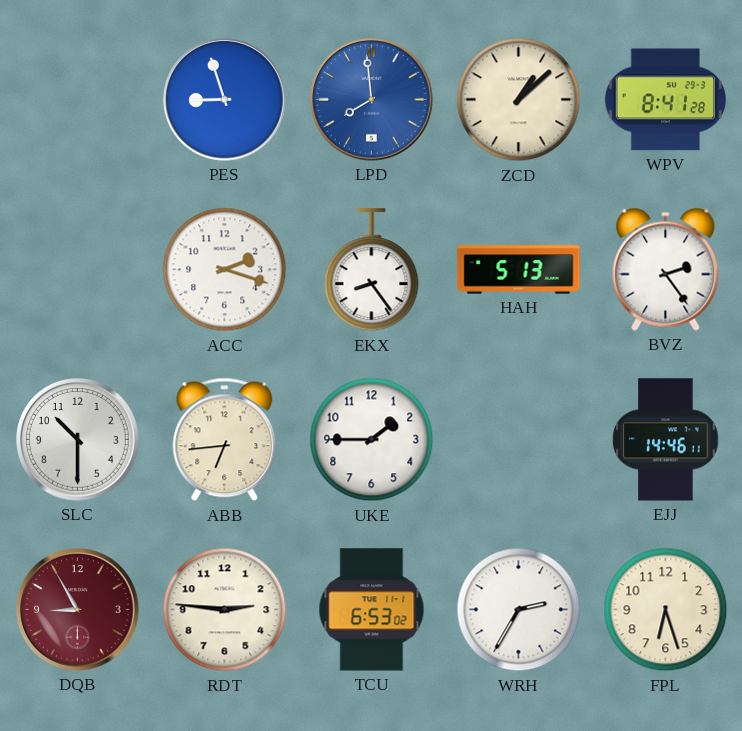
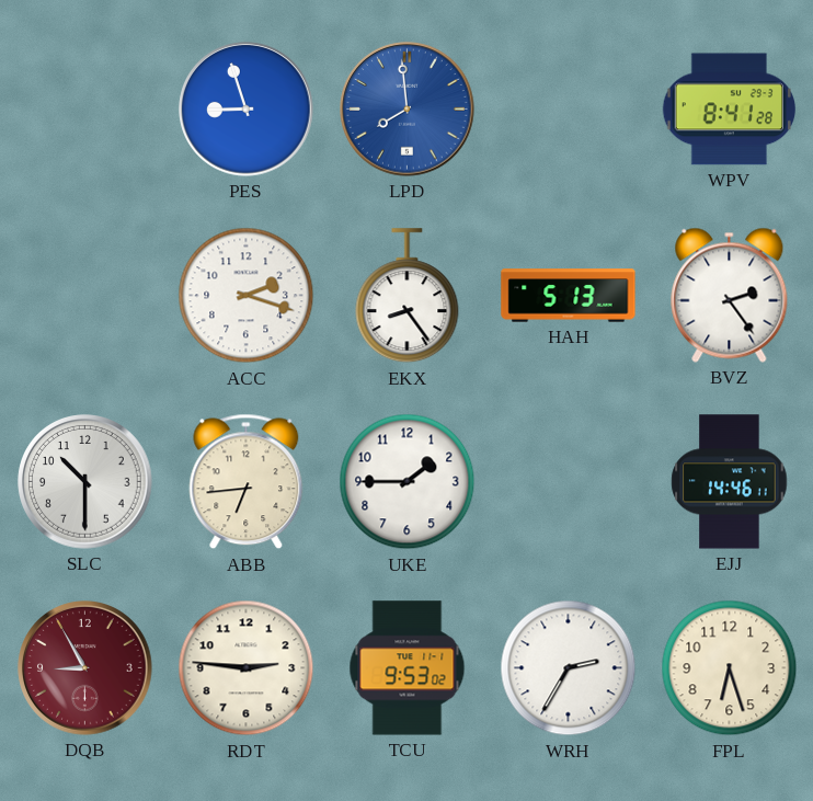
ZCD: 1:08 -> none
TCU: 6:53 -> 9:53
